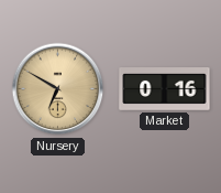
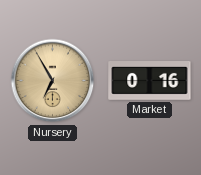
Nursery: 6:50 -> 6:55
